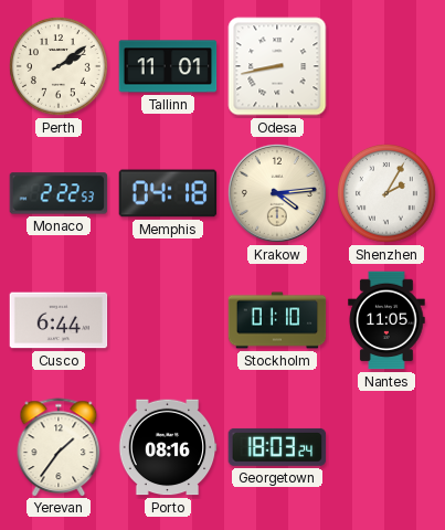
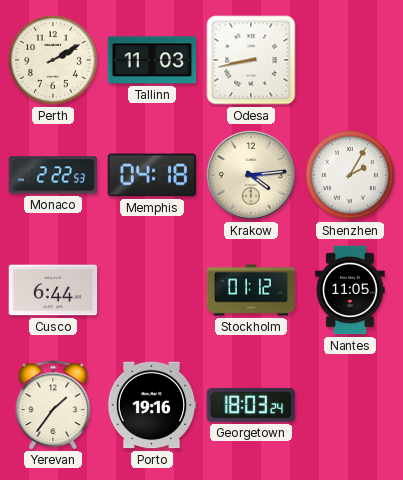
Perth: 2:09 -> 2:10
Tallinn: 11:01 -> 11:03
Stockholm: 01:10 -> 01:12
Porto: 08:16 -> 19:16
